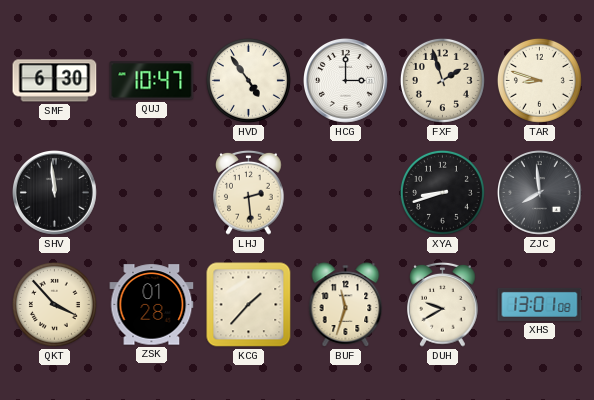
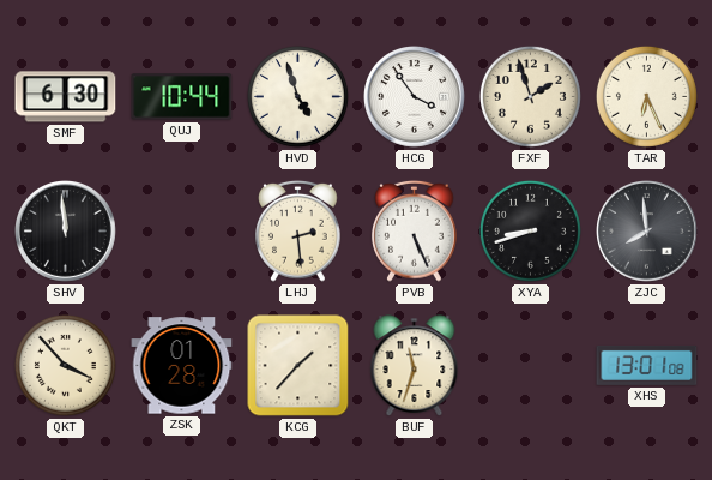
QUJ: 10:47 -> 10:44
HVD: 4:54 -> 4:57
HCG: 3:00 -> 3:54
TAR: 8:48 -> 6:26
PVB: none -> 5:26
DUH: 9:40 -> none
